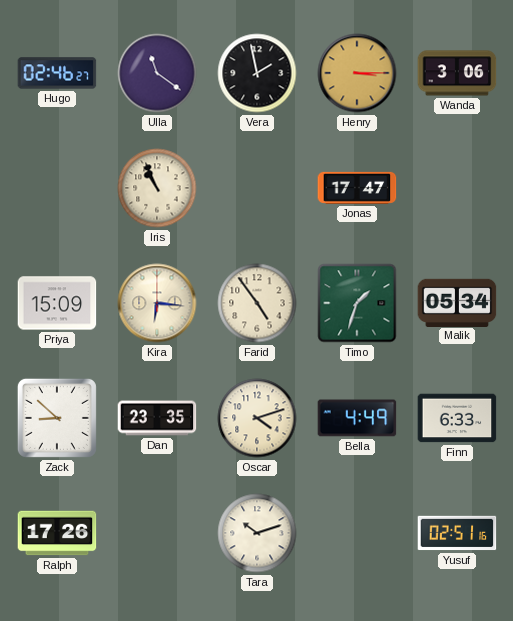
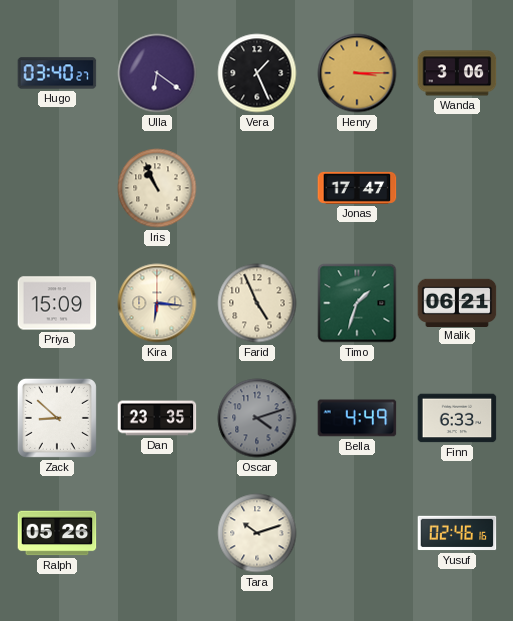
Hugo: 02:46 -> 03:40
Ulla: 11:21 -> 6:21
Vera: 1:58 -> 1:26
Farid: 4:54 -> 4:56
Malik: 05:34 -> 06:21
Oscar dial: cream -> grey
Ralph: 17:26 -> 05:26
Yusuf: 02:51 -> 02:46
